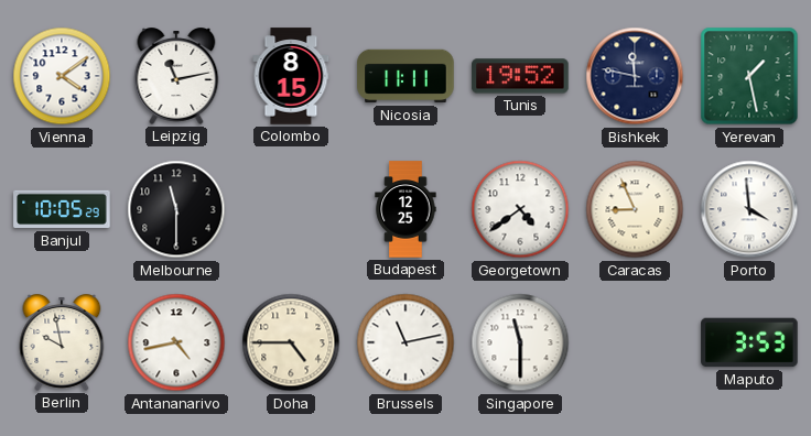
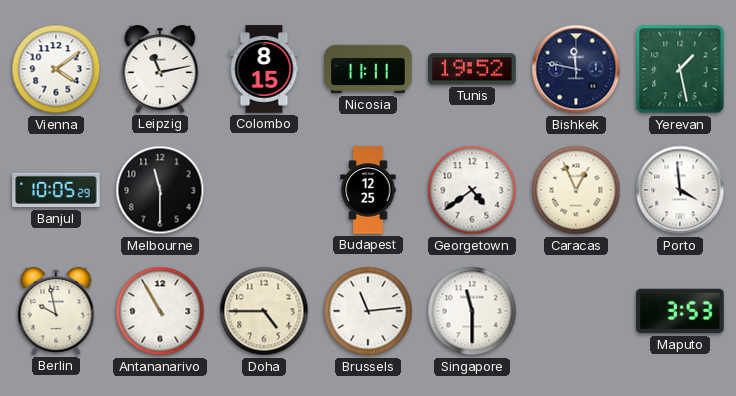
Caracas: 8:56 -> 12:56
Antananarivo: 4:43 -> 10:55
Brussels: 11:13 -> 11:14
